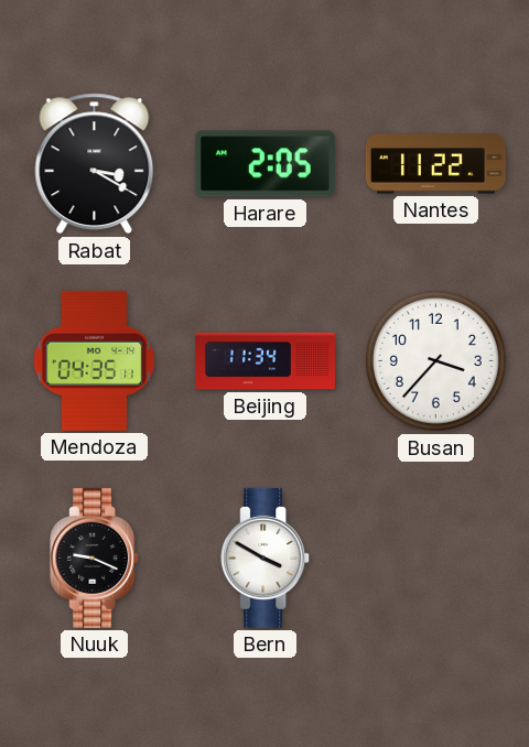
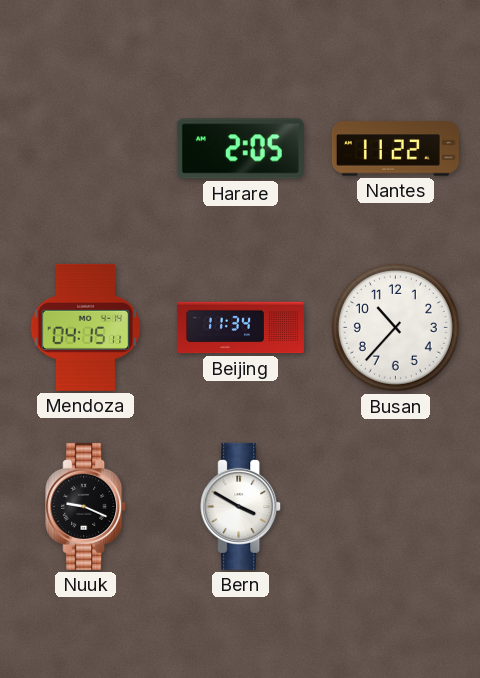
Rabat: 3:20 -> none
Mendoza: 04:35 -> 04:15
Busan: 3:37 -> 10:37
